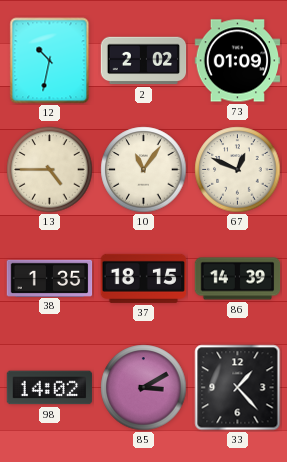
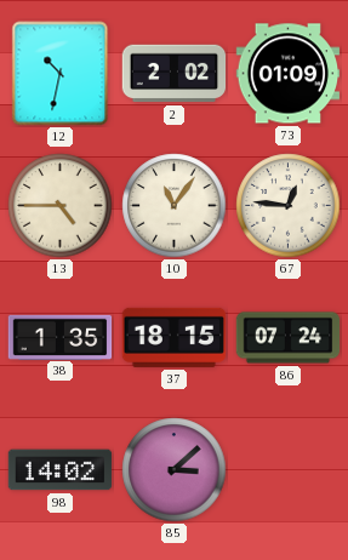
67: 12:49 -> 12:46
86: 14:39 -> 07:24
85: 3:10 -> 3:08
33: 1:23 -> none
